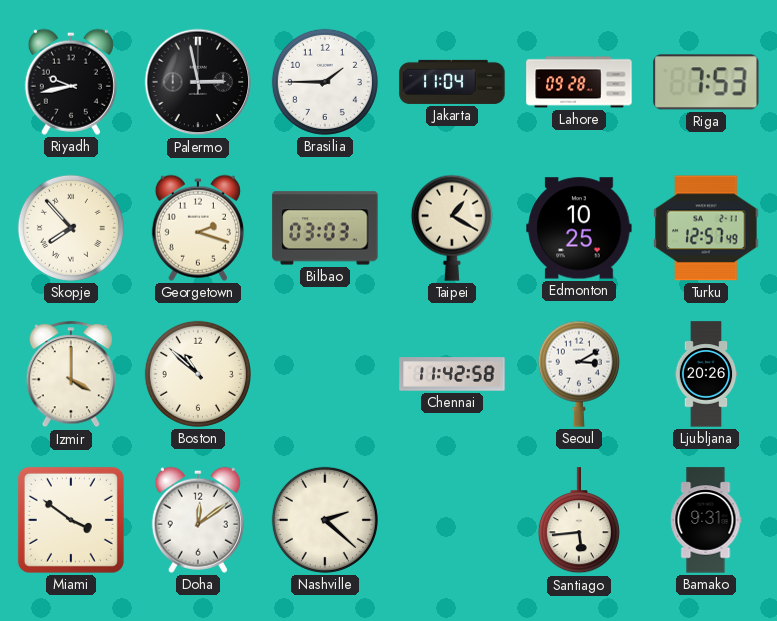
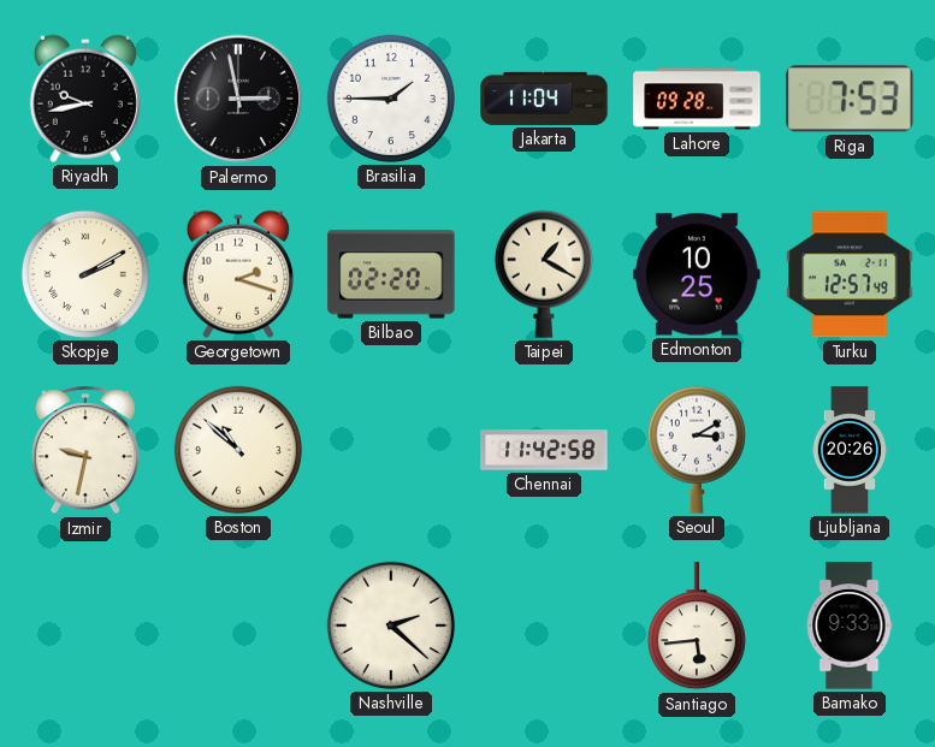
Skopje: 7:53 -> 2:10
Bilbao: 03:03 -> 02:20
Izmir: 4:00 -> 9:32
Miami: 3:51 -> none
Doha: 12:09 -> none
Bamako: 9:31 -> 9:33
